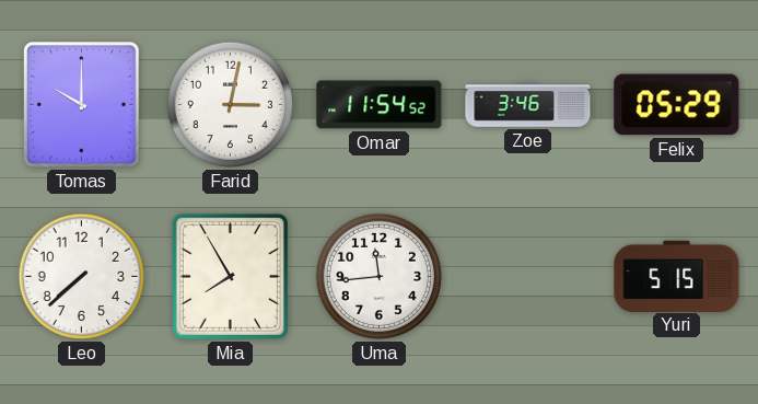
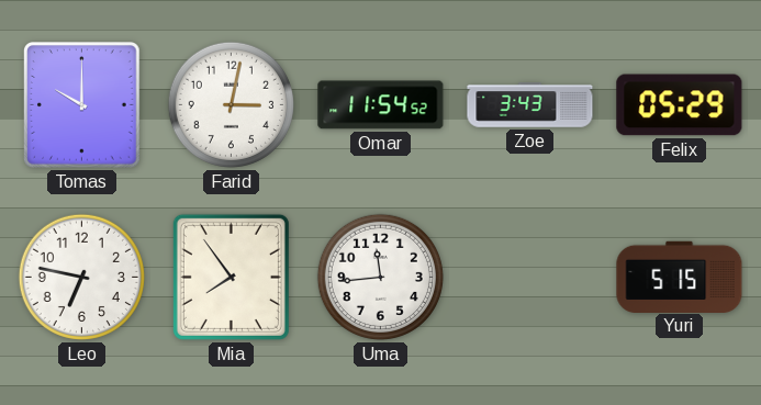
Zoe: 3:46 -> 3:43
Leo: 7:38 -> 6:47
Mia: 7:55 -> 7:54
